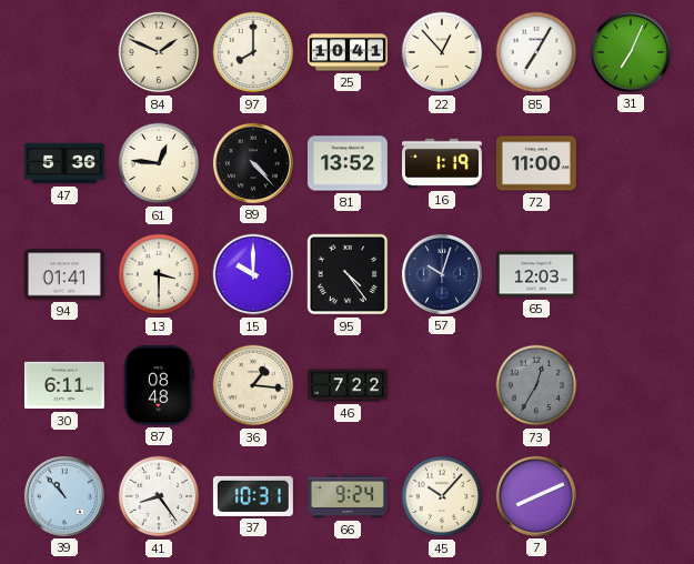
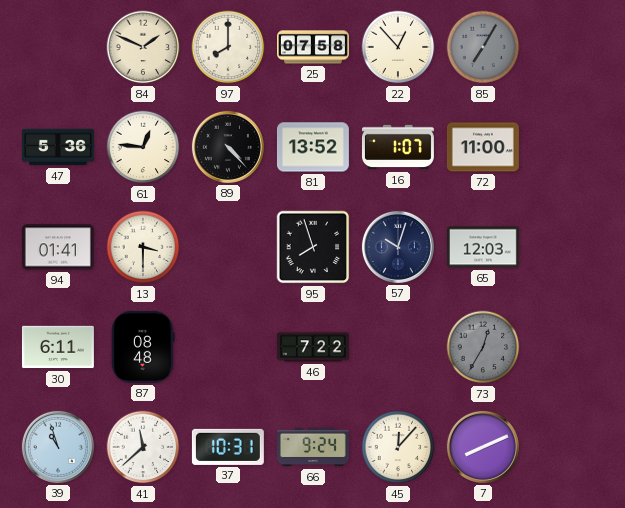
25: 10:41 -> 07:58
85 dial: white -> grey
31: 7:04 -> none
16: 1:19 -> 1:07
15: 10:00 -> none
95: 4:24 -> 7:57
36: 1:16 -> none
39: 10:53 -> 10:57
41: 8:24 -> 11:38
45: 10:07 -> 12:07
